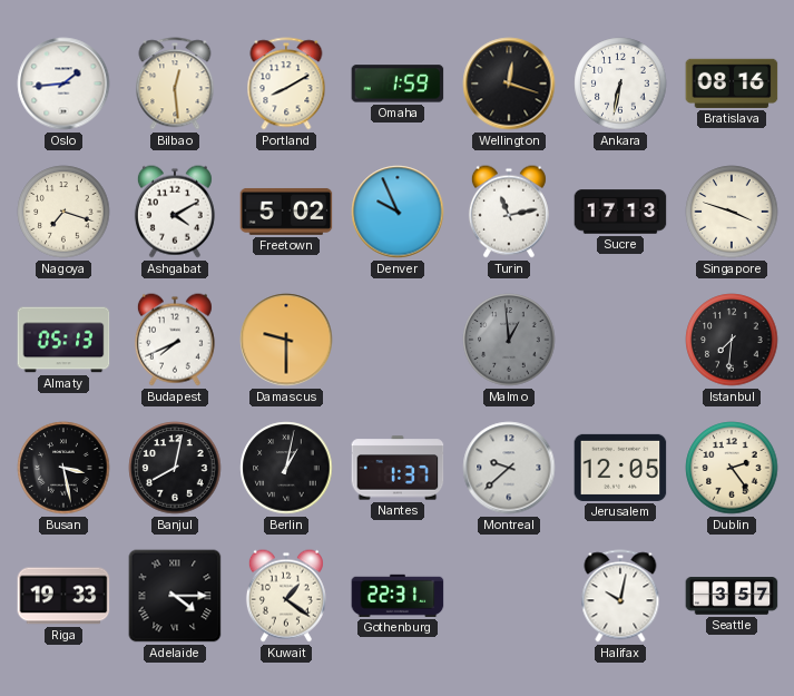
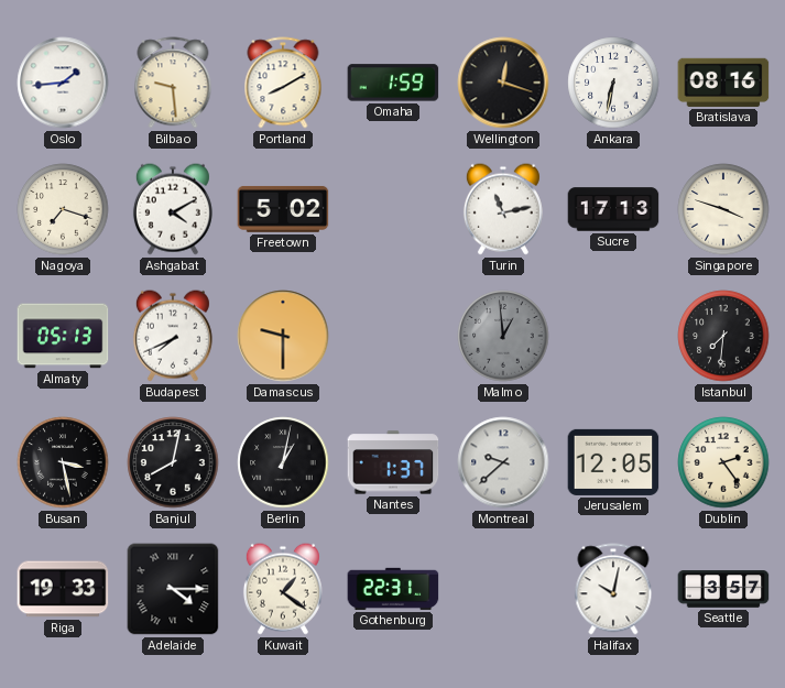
Bilbao: 12:29 -> 9:29
Denver: 9:56 -> none
